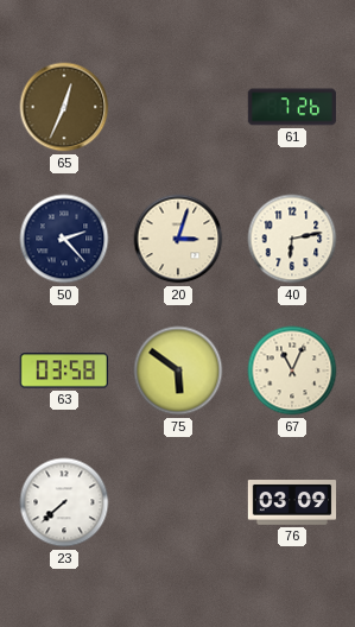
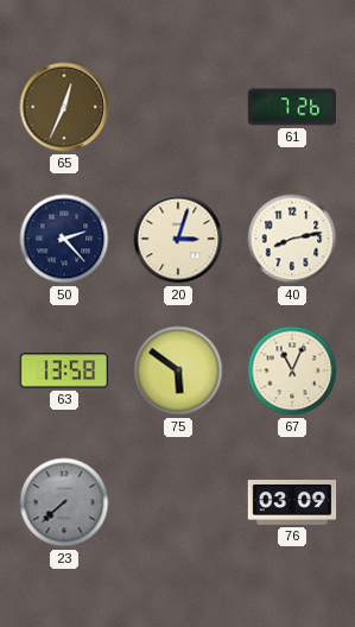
40: 6:13 -> 8:13
63: 03:58 -> 13:58
23 dial: white -> grey
